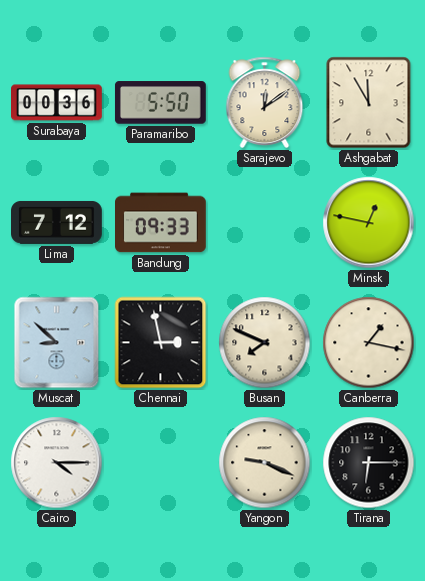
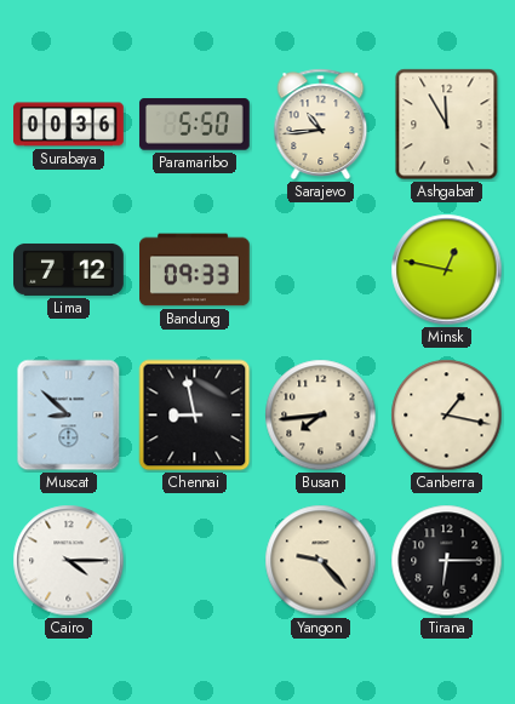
Sarajevo: 12:09 -> 10:44
Chennai: 2:58 -> 8:58
Busan: 7:49 -> 7:44
Yangon: 9:19 -> 9:23
